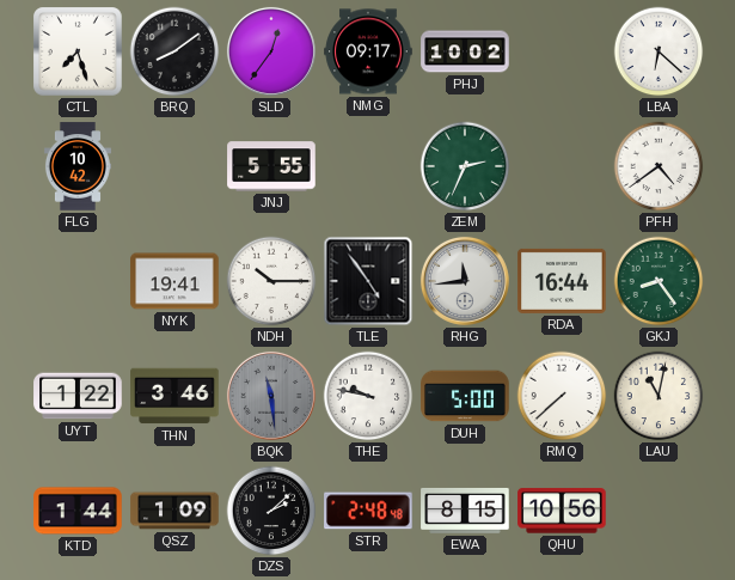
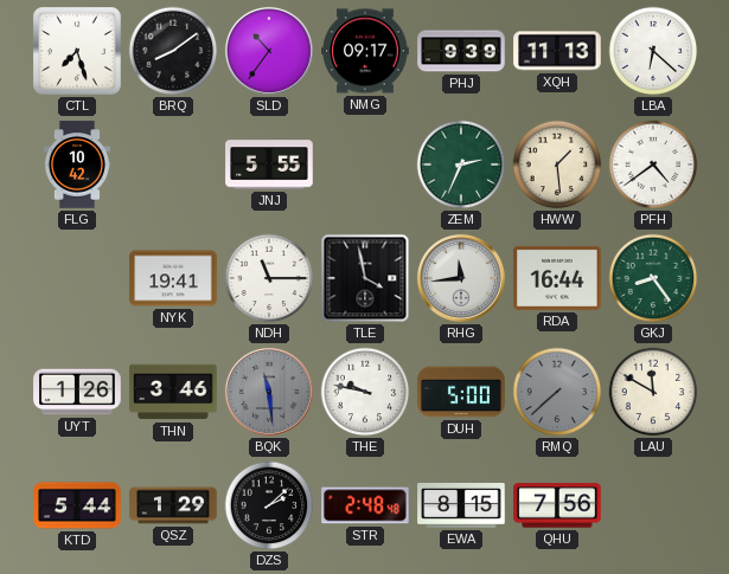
SLD: 12:36 -> 10:36
PHJ: 10:02 -> 9:39
XQH: none -> 11:13
HWW: none -> 1:29
NDH: 10:15 -> 11:15
TLE: 4:54 -> 3:58
UYT: 1:22 -> 1:26
RMQ dial: white -> grey
LAU: 11:02 -> 11:50
KTD: 1:44 -> 5:44
QSZ: 1:09 -> 1:29
QHU: 10:56 -> 7:56
